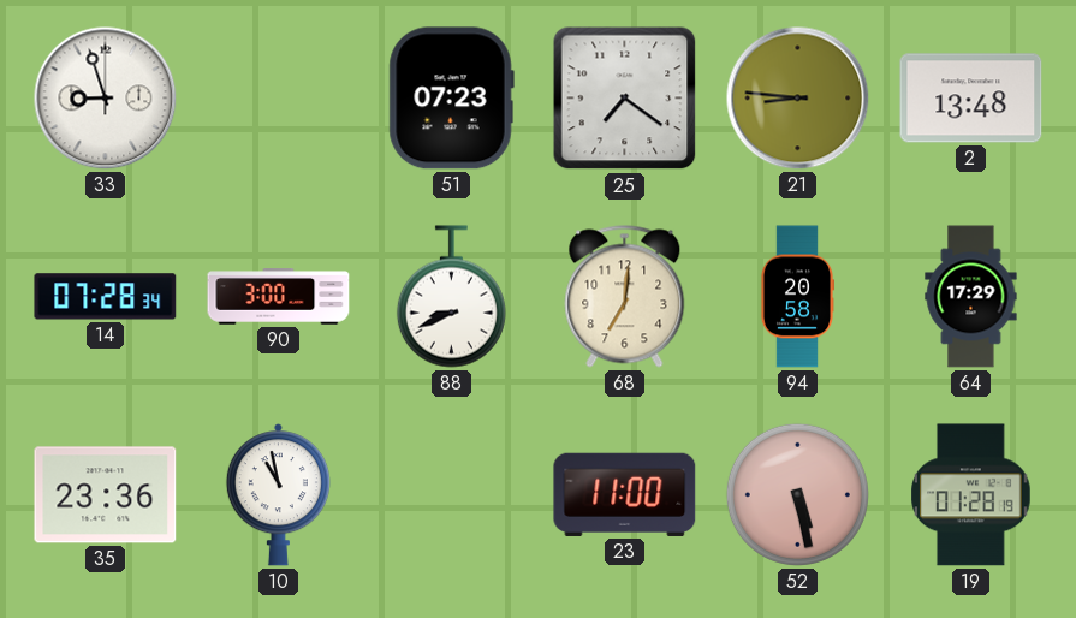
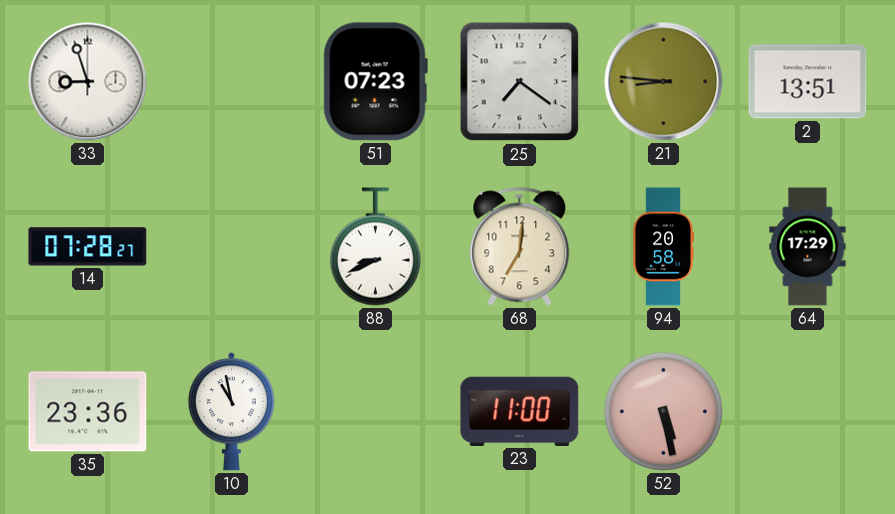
2: 13:48 -> 13:51
14: 07:28:34 -> 07:28:27
90: 3:00 -> none
19: 01:28 -> none
